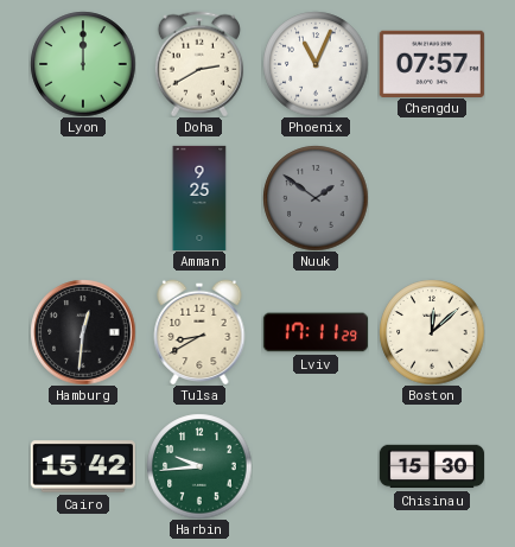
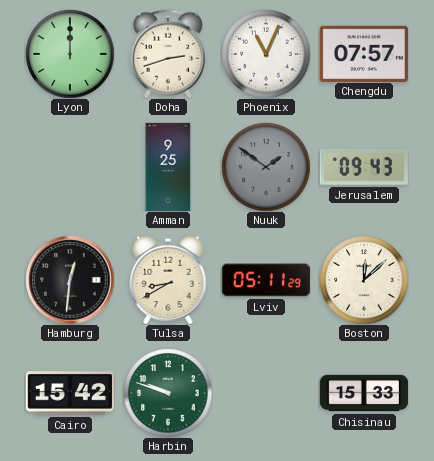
Doha: 2:40 -> 2:42
Jerusalem: none -> 09:43
Lviv: 17:11 -> 05:11
Harbin: 9:44 -> 9:48
Chisinau: 15:30 -> 15:33
